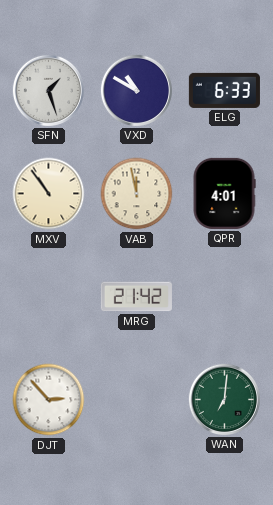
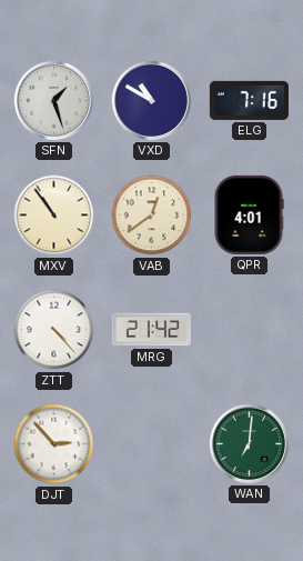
ELG: 6:33 -> 7:16
VAB: 11:58 -> 12:39
ZTT: none -> 4:23
